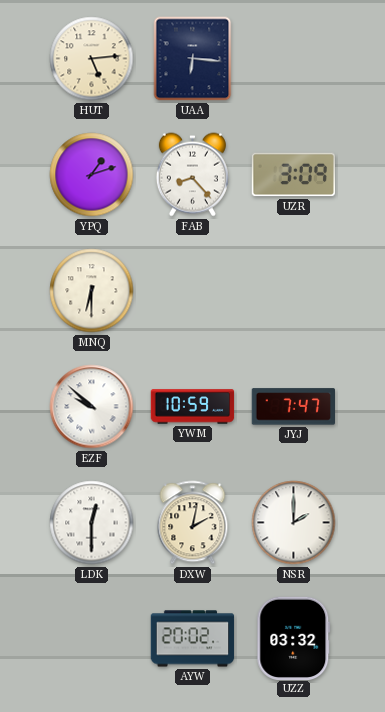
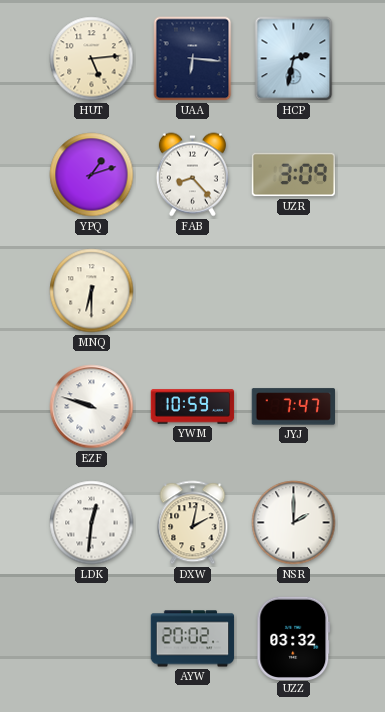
HCP: none -> 2:32
EZF: 9:52 -> 9:48
LDK: 12:30 -> 12:31
